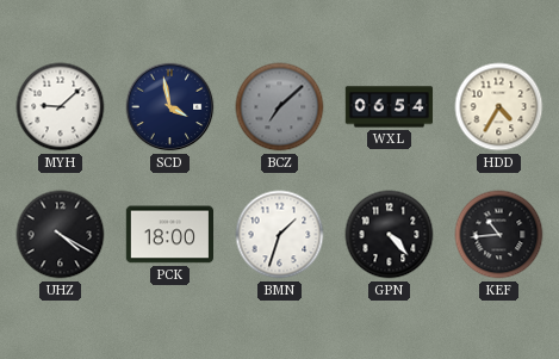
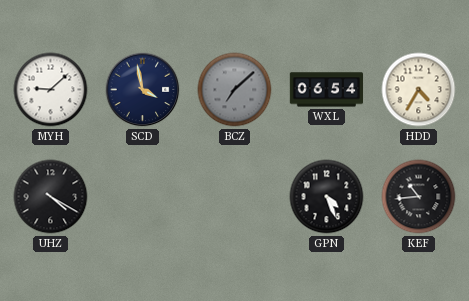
PCK: 18:00 -> none
BMN: 1:33 -> none
GPN: 4:23 -> 4:26
